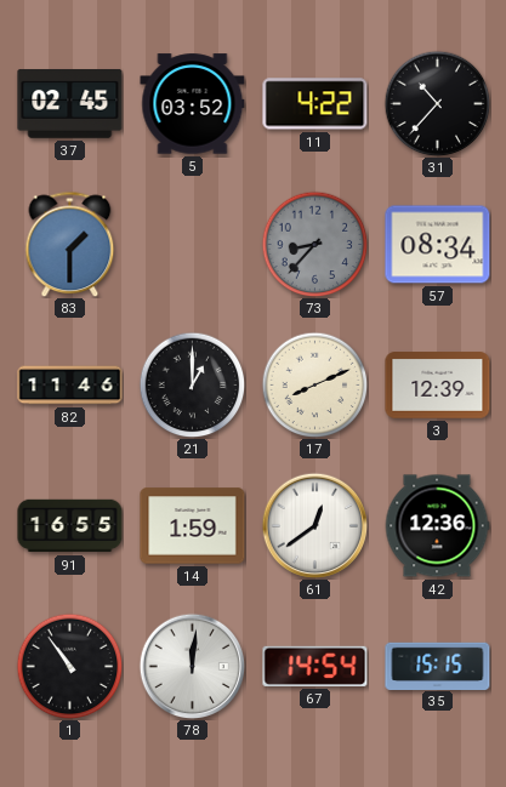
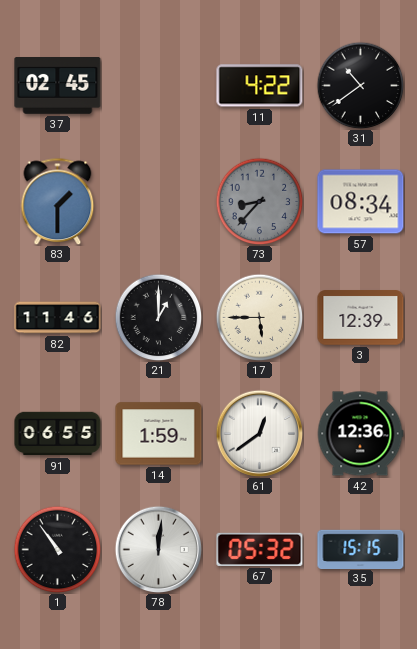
5: 03:52 -> none
31: 10:37 -> 10:39
17: 8:11 -> 5:45
91: 16:55 -> 06:55
67: 14:54 -> 05:32
